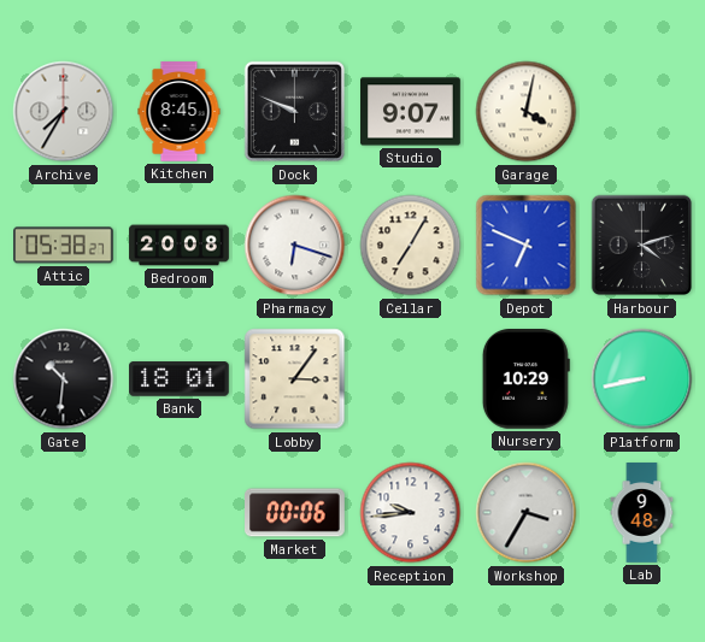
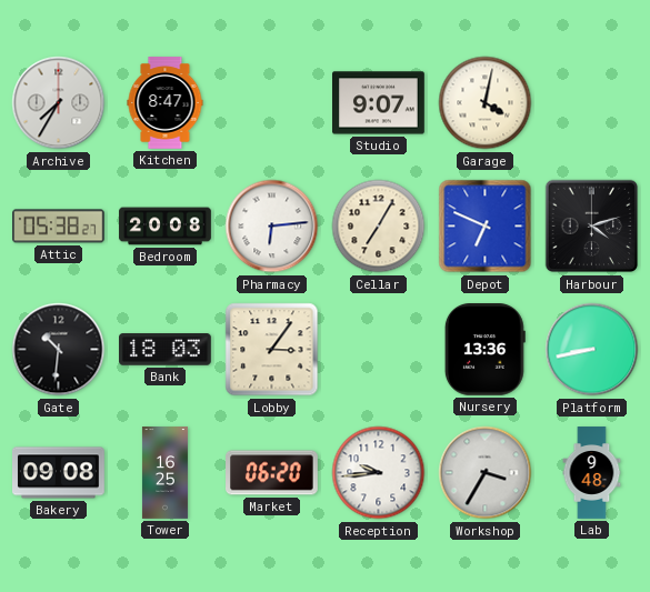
Kitchen: 8:45 -> 8:47
Dock: 9:49 -> none
Pharmacy: 6:18 -> 6:14
Bank: 18:01 -> 18:03
Nursery: 10:29 -> 13:36
Bakery: none -> 09:08
Tower: none -> 16:25
Market: 00:06 -> 06:20
